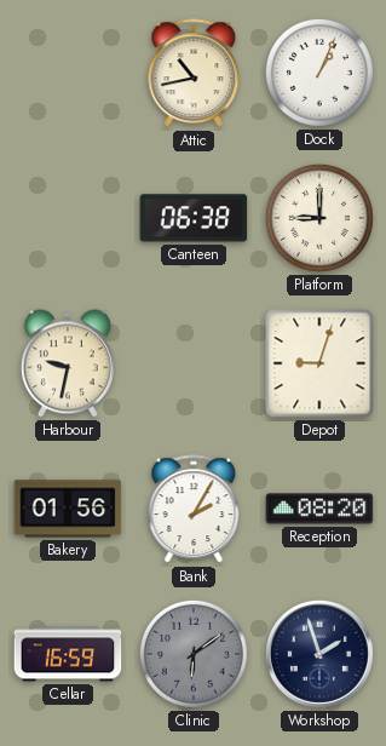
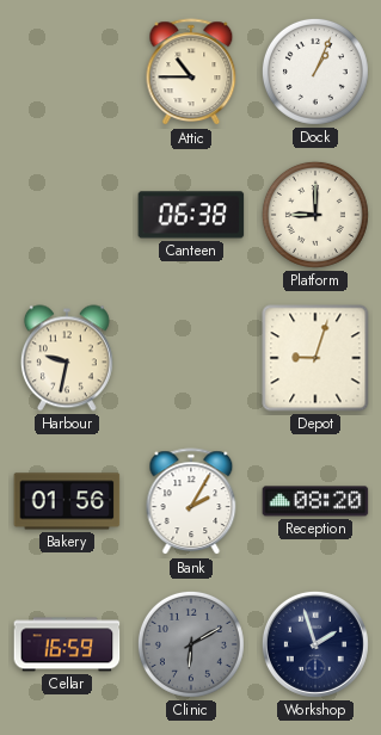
Attic: 10:43 -> 10:45
Clinic: 6:09 -> 6:10
